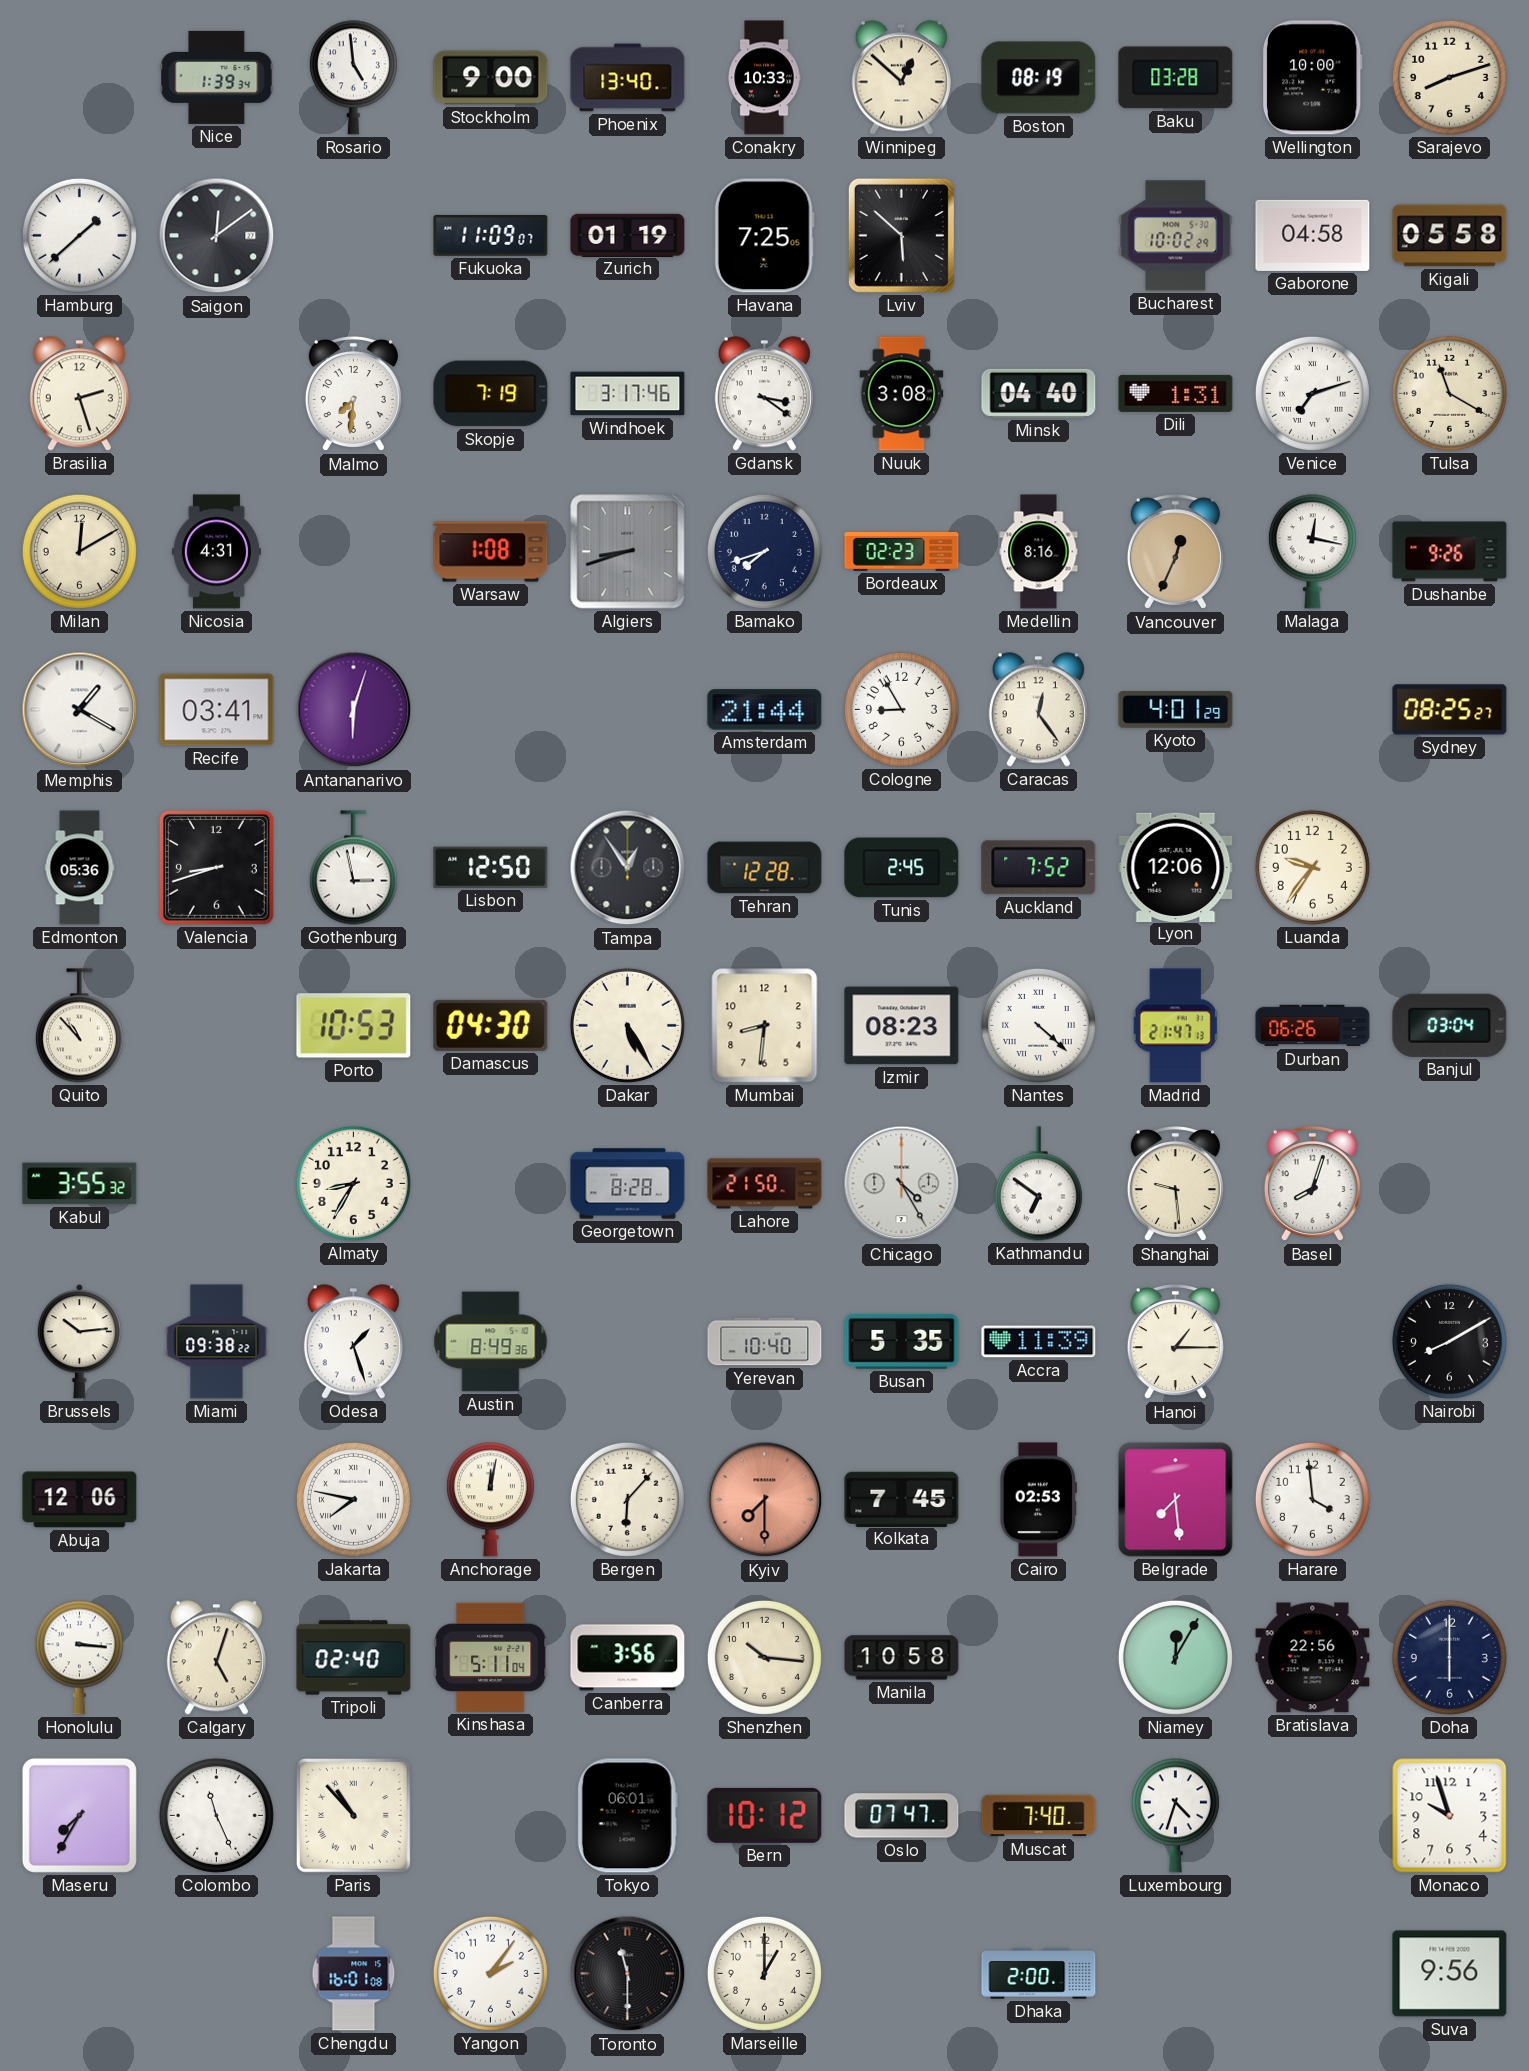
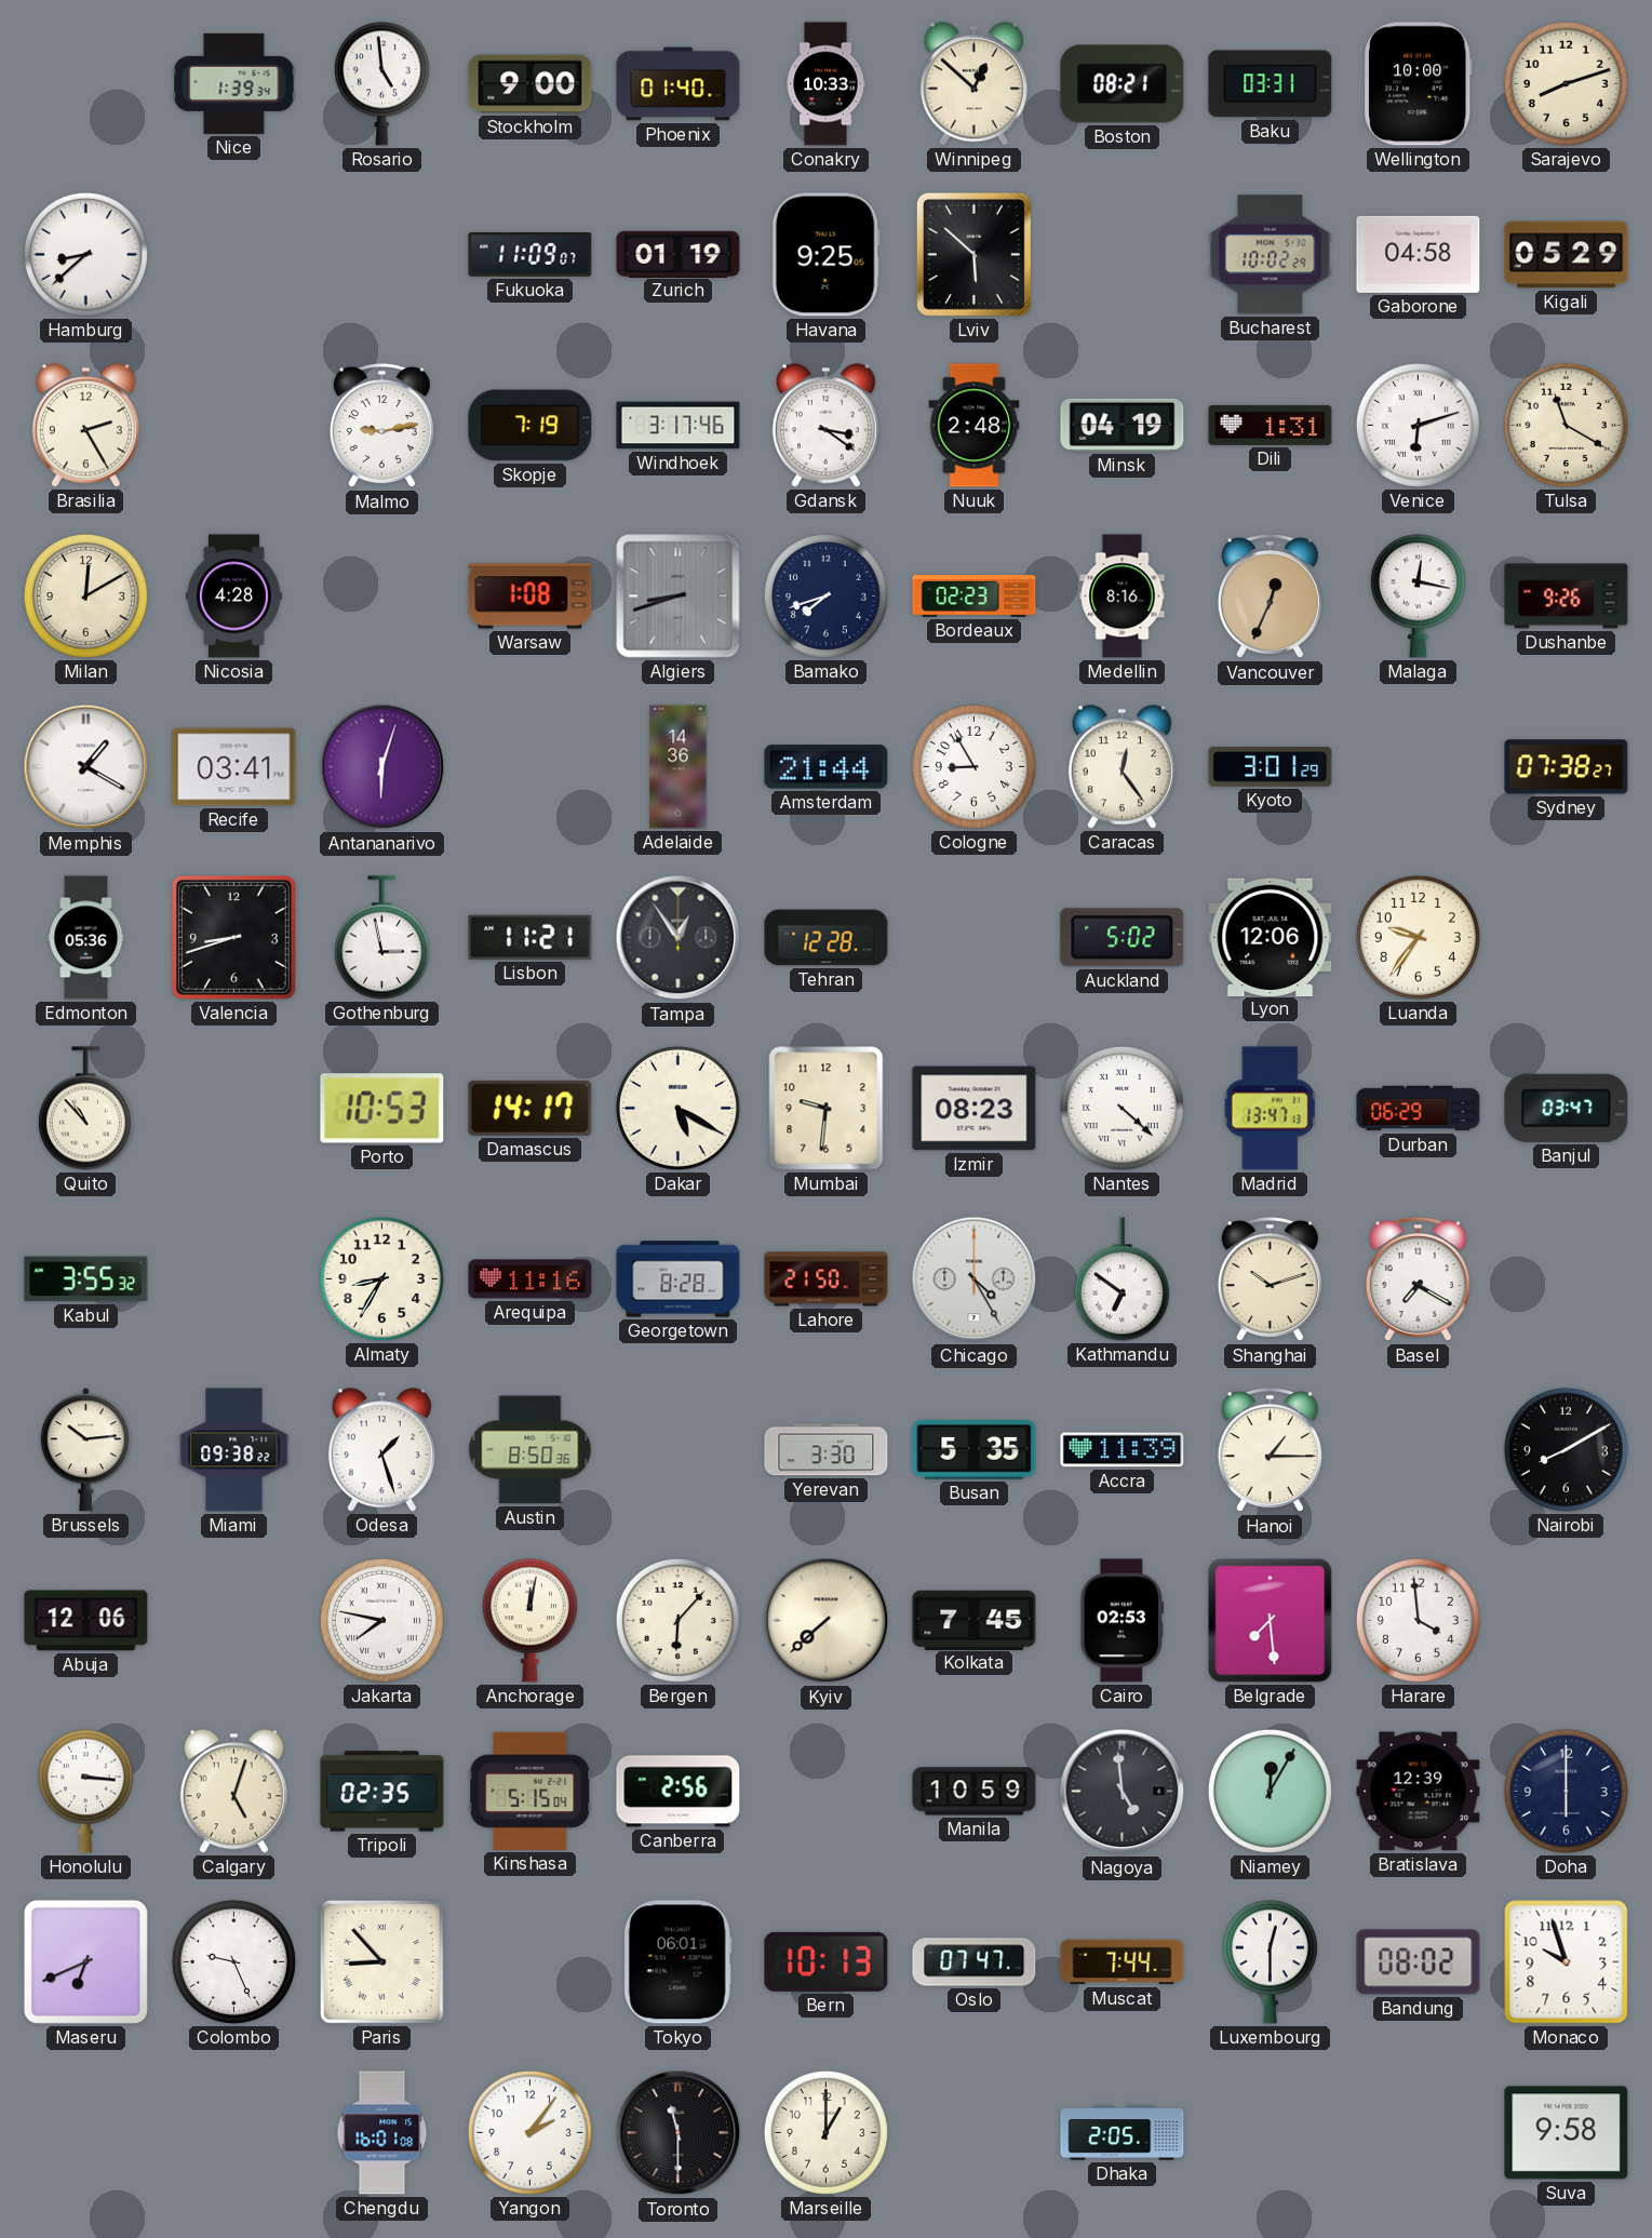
Phoenix: 13:40 -> 01:40
Boston: 08:19 -> 08:21
Baku: 03:28 -> 03:31
Hamburg: 1:38 -> 8:38
Saigon: 12:09 -> none
Havana: 7:25 -> 9:25
Kigali: 05:58 -> 05:29
Brasilia: 2:27 -> 2:25
Malmo: 7:31 -> 9:13
Nuuk: 3:08 -> 2:48
Minsk: 04:40 -> 04:19
Venice: 7:12 -> 6:12
Nicosia: 4:31 -> 4:28
Adelaide: none -> 14:36
Kyoto: 4:01 -> 3:01
Sydney: 08:25 -> 07:38
Lisbon: 12:50 -> 11:21
Tunis: 2:45 -> none
Auckland: 7:52 -> 5:02
Damascus: 04:30 -> 14:17
Dakar: 5:25 -> 5:20
Mumbai: 8:31 -> 9:31
Madrid: 21:47 -> 13:47
Durban: 06:26 -> 06:29
Banjul: 03:04 -> 03:47
Arequipa: none -> 11:16
Shanghai: 9:29 -> 10:12
Basel: 8:03 -> 7:20
Austin: 8:49 -> 8:50
Yerevan: 10:40 -> 3:30
Kyiv: 7:30 -> 7:38
Kyiv dial: salmon -> cream
Tripoli: 02:40 -> 02:35
Kinshasa: 5:11 -> 5:15
Canberra: 3:56 -> 2:56
Shenzhen: 10:16 -> none
Manila: 10:58 -> 10:59
Nagoya: none -> 4:59
Bratislava: 22:56 -> 12:39
Maseru: 7:35 -> 6:41
Colombo: 11:26 -> 9:26
Paris: 10:53 -> 8:53
Bern: 10:12 -> 10:13
Muscat: 7:40 -> 7:44
Luxembourg: 4:33 -> 12:30
Bandung: none -> 08:02
Dhaka: 2:00 -> 2:05
Suva: 9:56 -> 9:58
